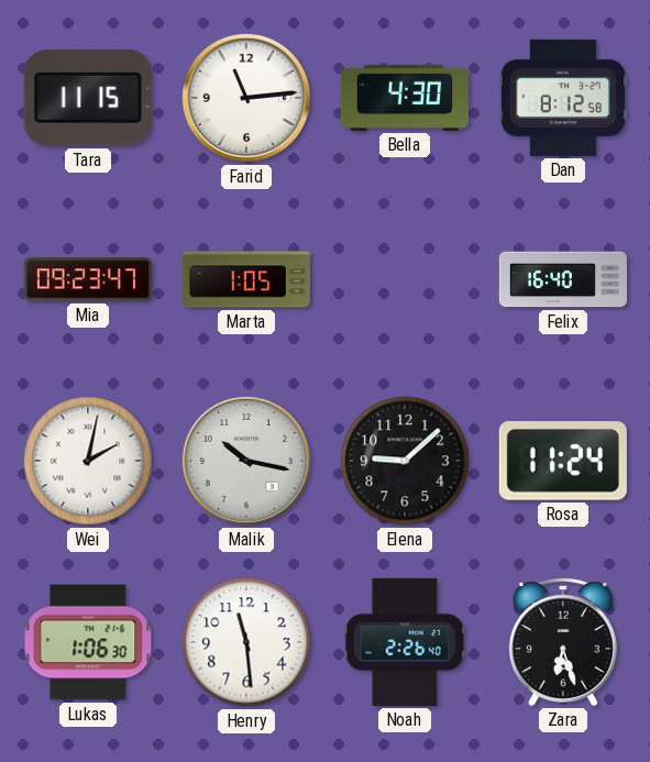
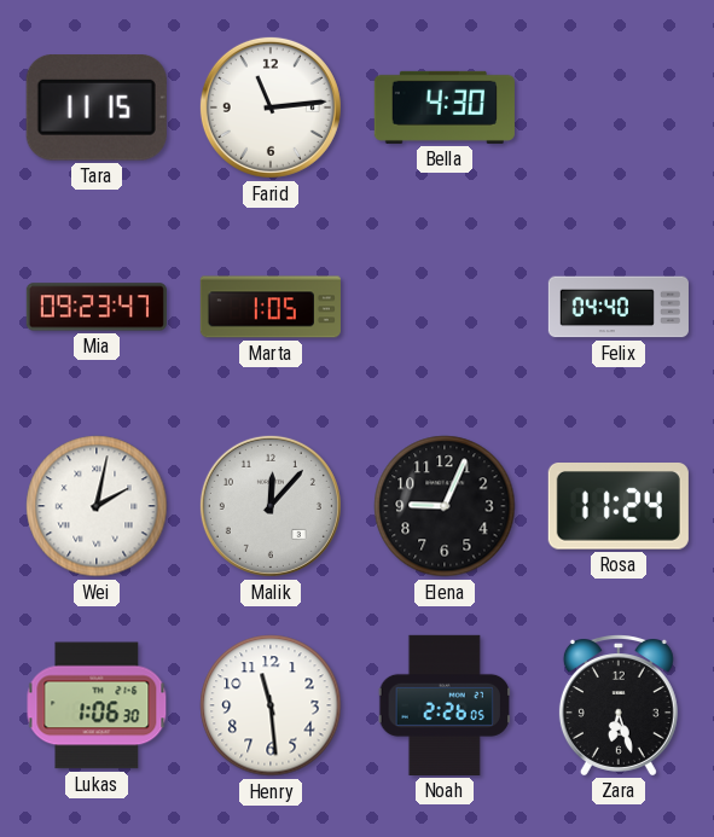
Dan: 8:12 -> none
Felix: 16:40 -> 04:40
Malik: 10:17 -> 12:07
Elena: 9:08 -> 9:04
Noah: 2:26:40 -> 2:26:05
